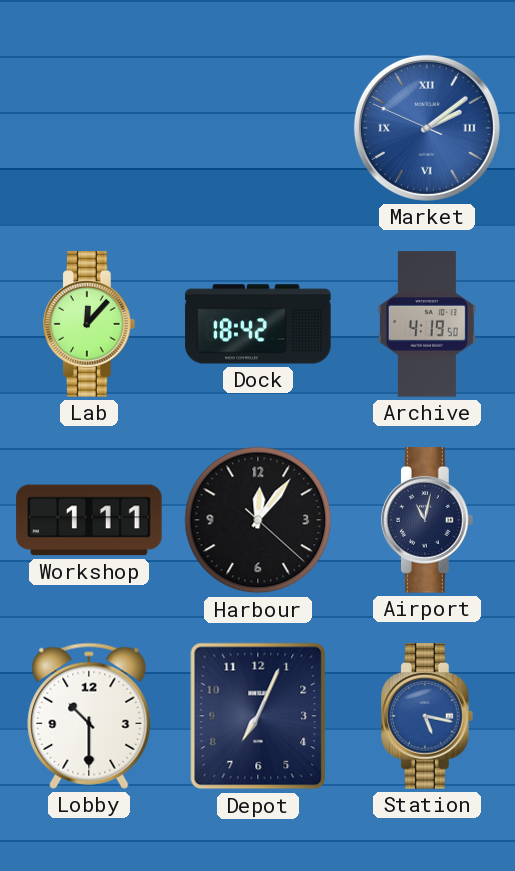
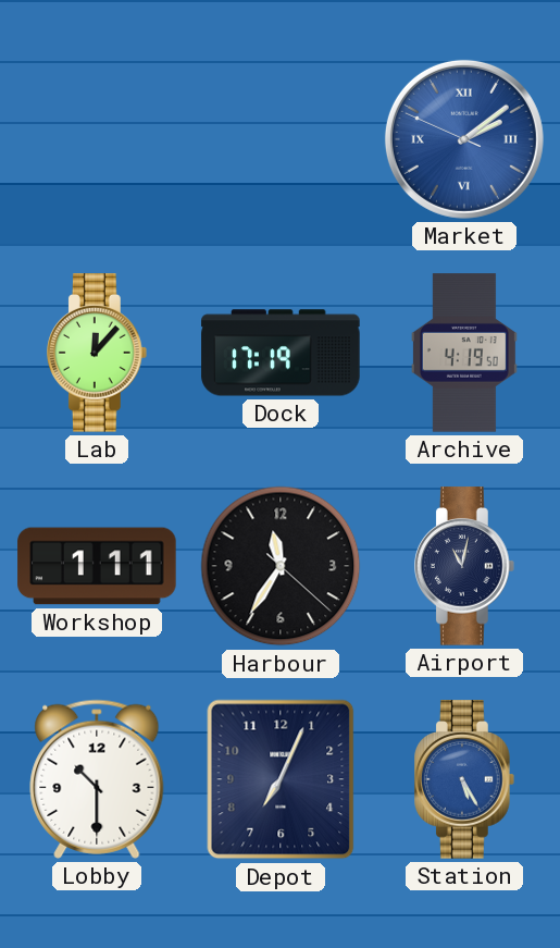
Dock: 18:42 -> 17:19
Harbour: 12:06 -> 11:35
Station: 5:17 -> 5:25
